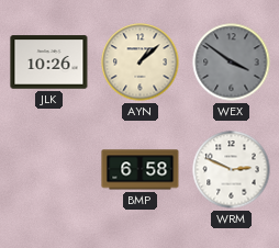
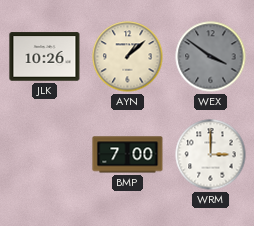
BMP: 6:58 -> 7:00
WRM: 2:49 -> 3:00
